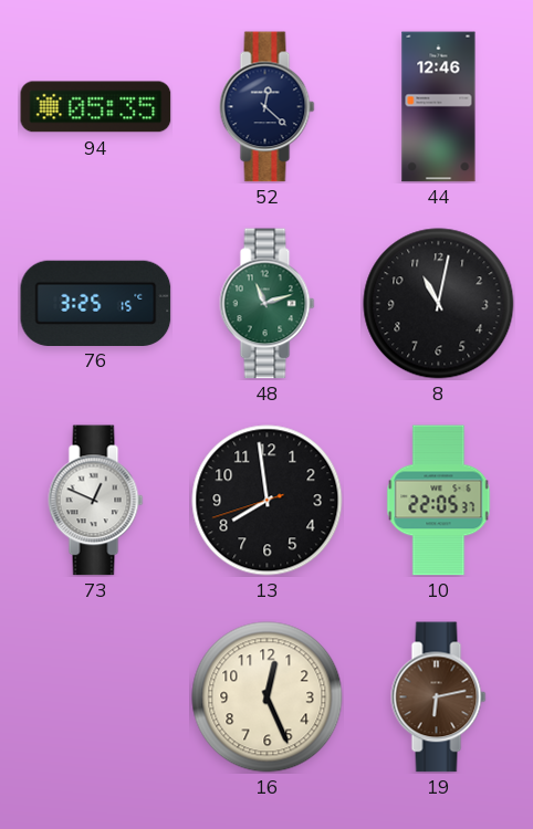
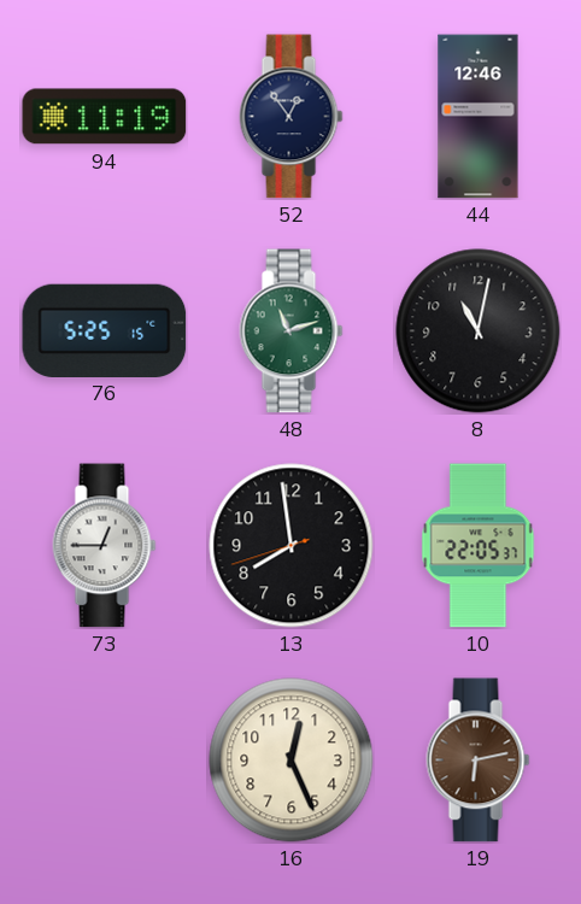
94: 05:35 -> 11:19
52: 12:22 -> 12:54
76: 3:25 -> 5:25
73: 12:49 -> 12:45
